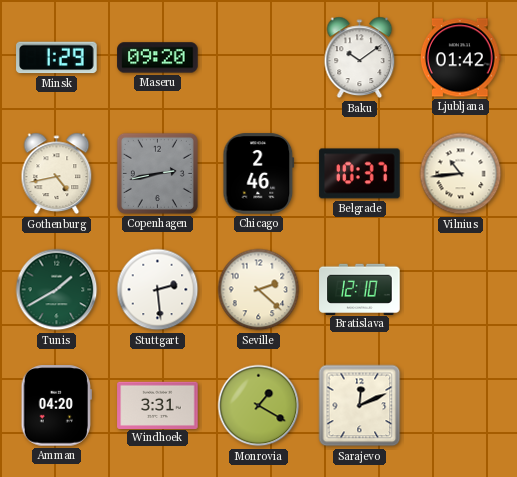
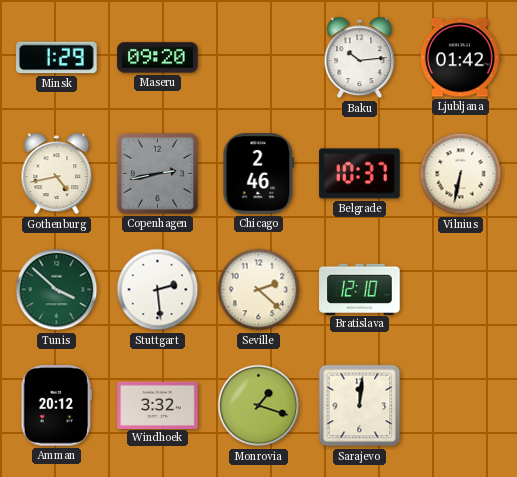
Baku: 10:09 -> 10:14
Vilnius: 10:44 -> 6:32
Tunis: 1:40 -> 3:52
Amman: 04:20 -> 20:12
Windhoek: 3:31 -> 3:32
Monrovia: 1:20 -> 1:18
Sarajevo: 12:11 -> 12:01
